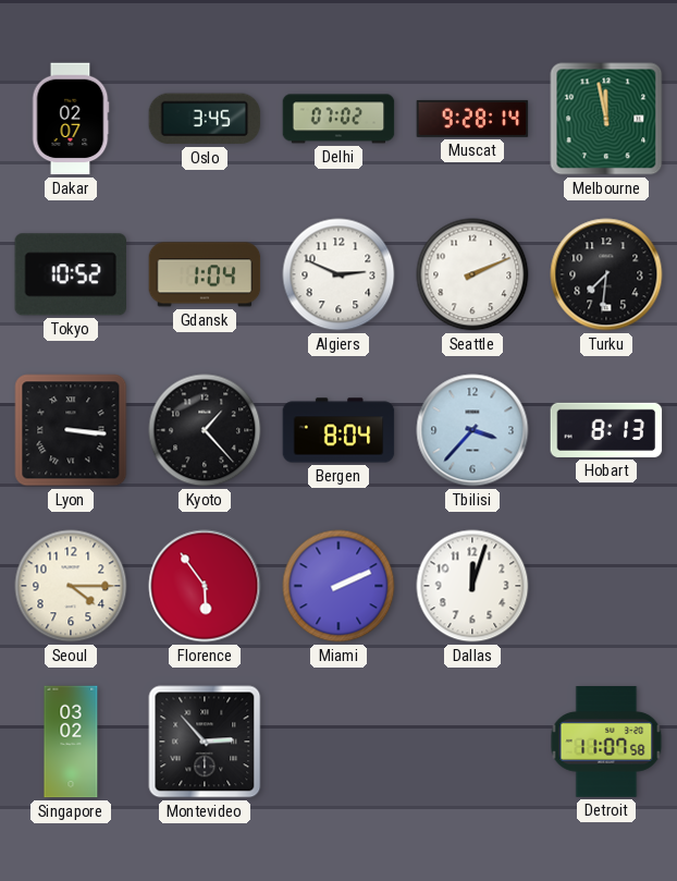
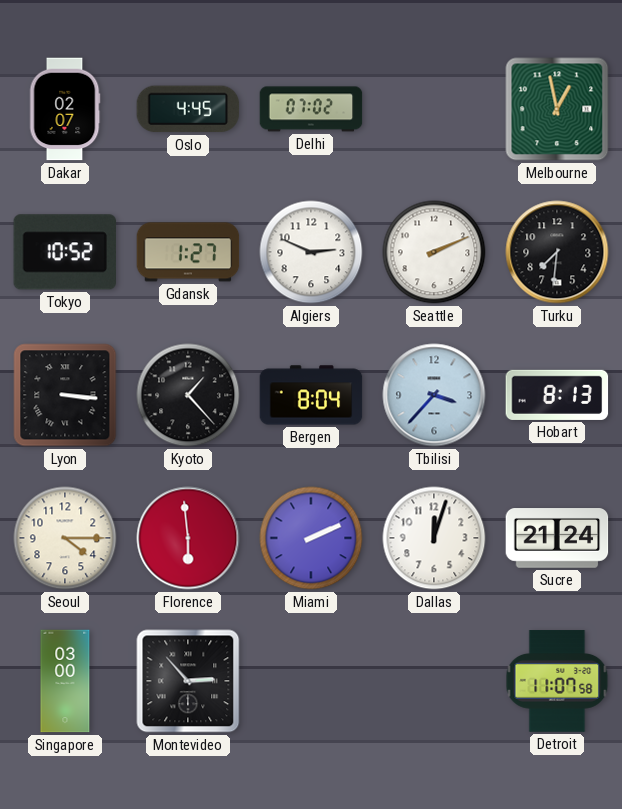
Oslo: 3:45 -> 4:45
Muscat: 9:28 -> none
Melbourne: 11:58 -> 12:58
Gdansk: 1:04 -> 1:27
Florence: 5:54 -> 5:59
Sucre: none -> 21:24
Singapore: 03:02 -> 03:00
